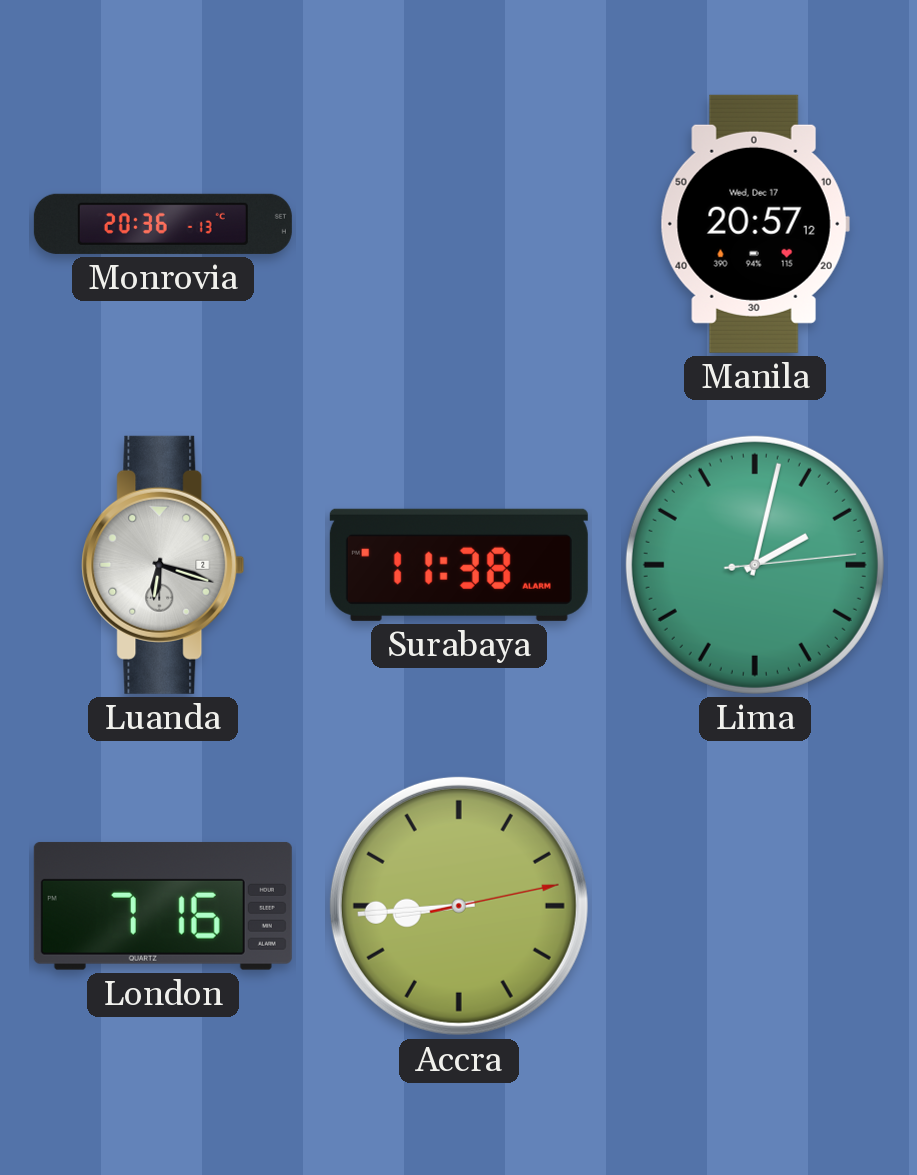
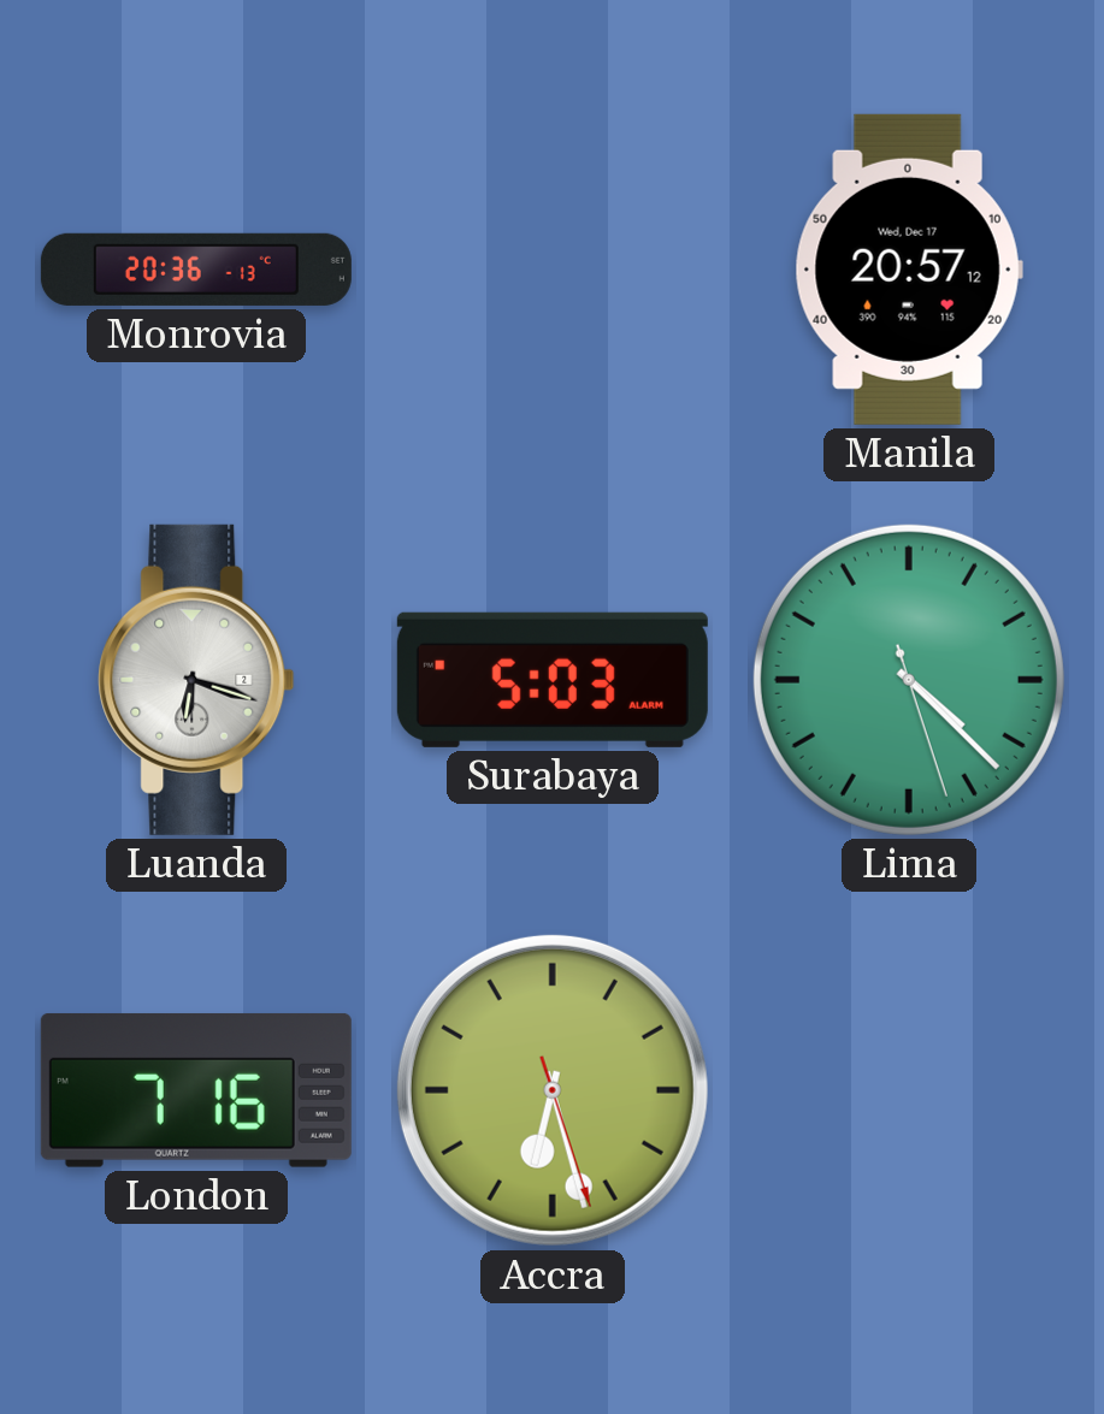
Surabaya: 11:38 -> 5:03
Lima: 2:02 -> 4:22
Accra: 8:44 -> 6:27
